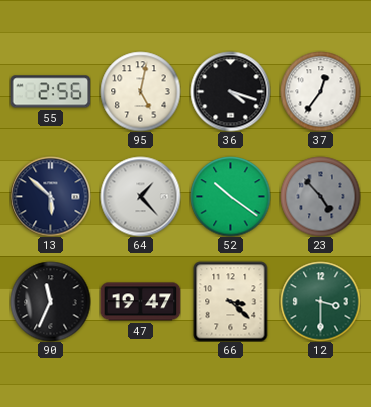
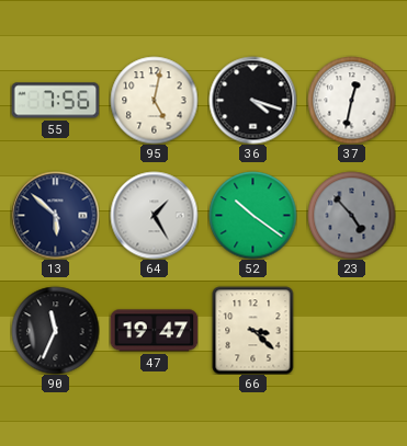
55: 2:56 -> 7:56
37: 12:36 -> 12:32
64: 1:23 -> 1:25
12: 3:30 -> none
